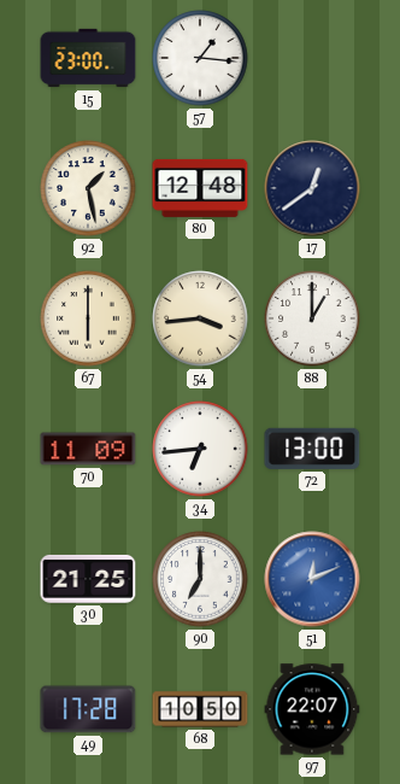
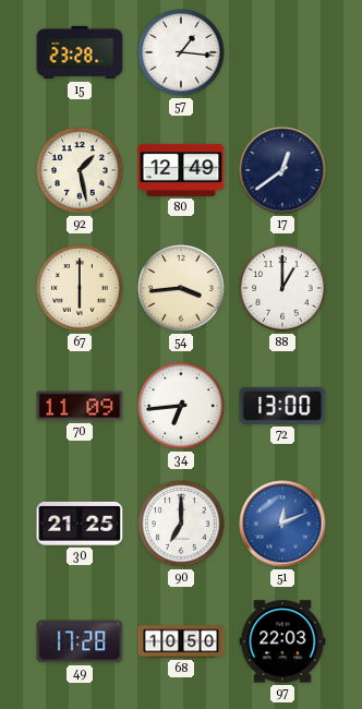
15: 23:00 -> 23:28
80: 12:48 -> 12:49
97: 22:07 -> 22:03
